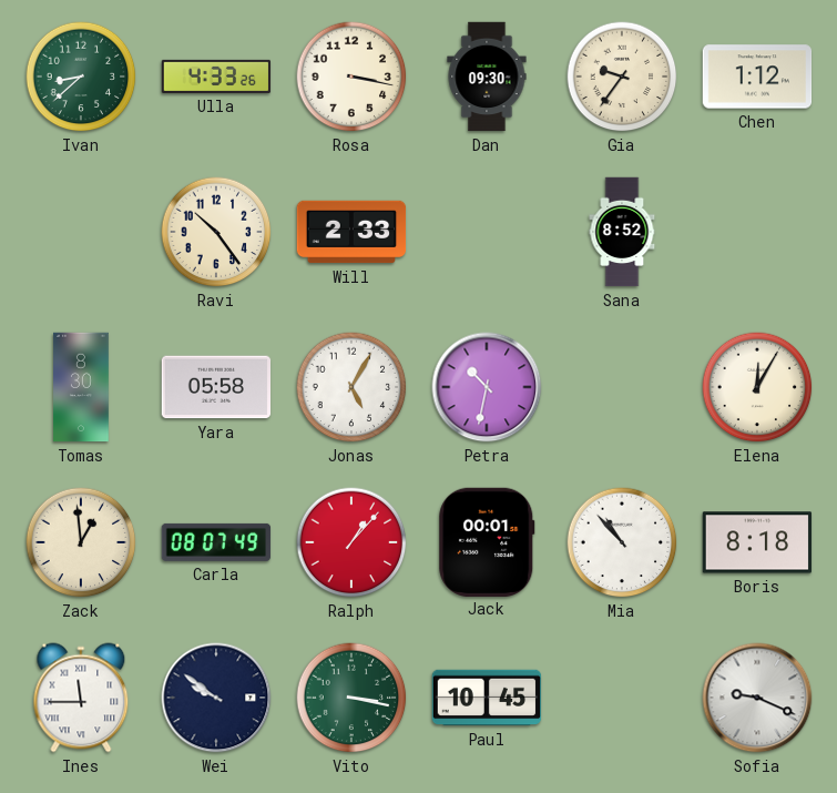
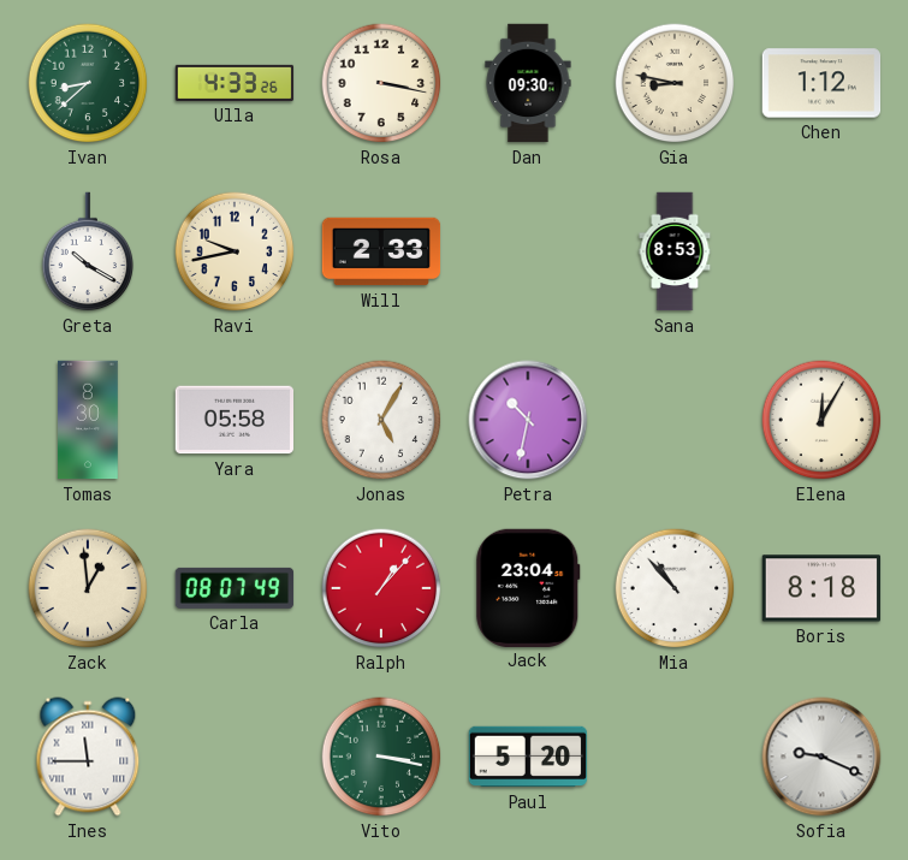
Gia: 9:36 -> 8:47
Greta: none -> 10:20
Ravi: 10:24 -> 9:43
Sana: 8:52 -> 8:53
Jack: 00:01 -> 23:04
Wei: 9:51 -> none
Paul: 10:45 -> 5:20
